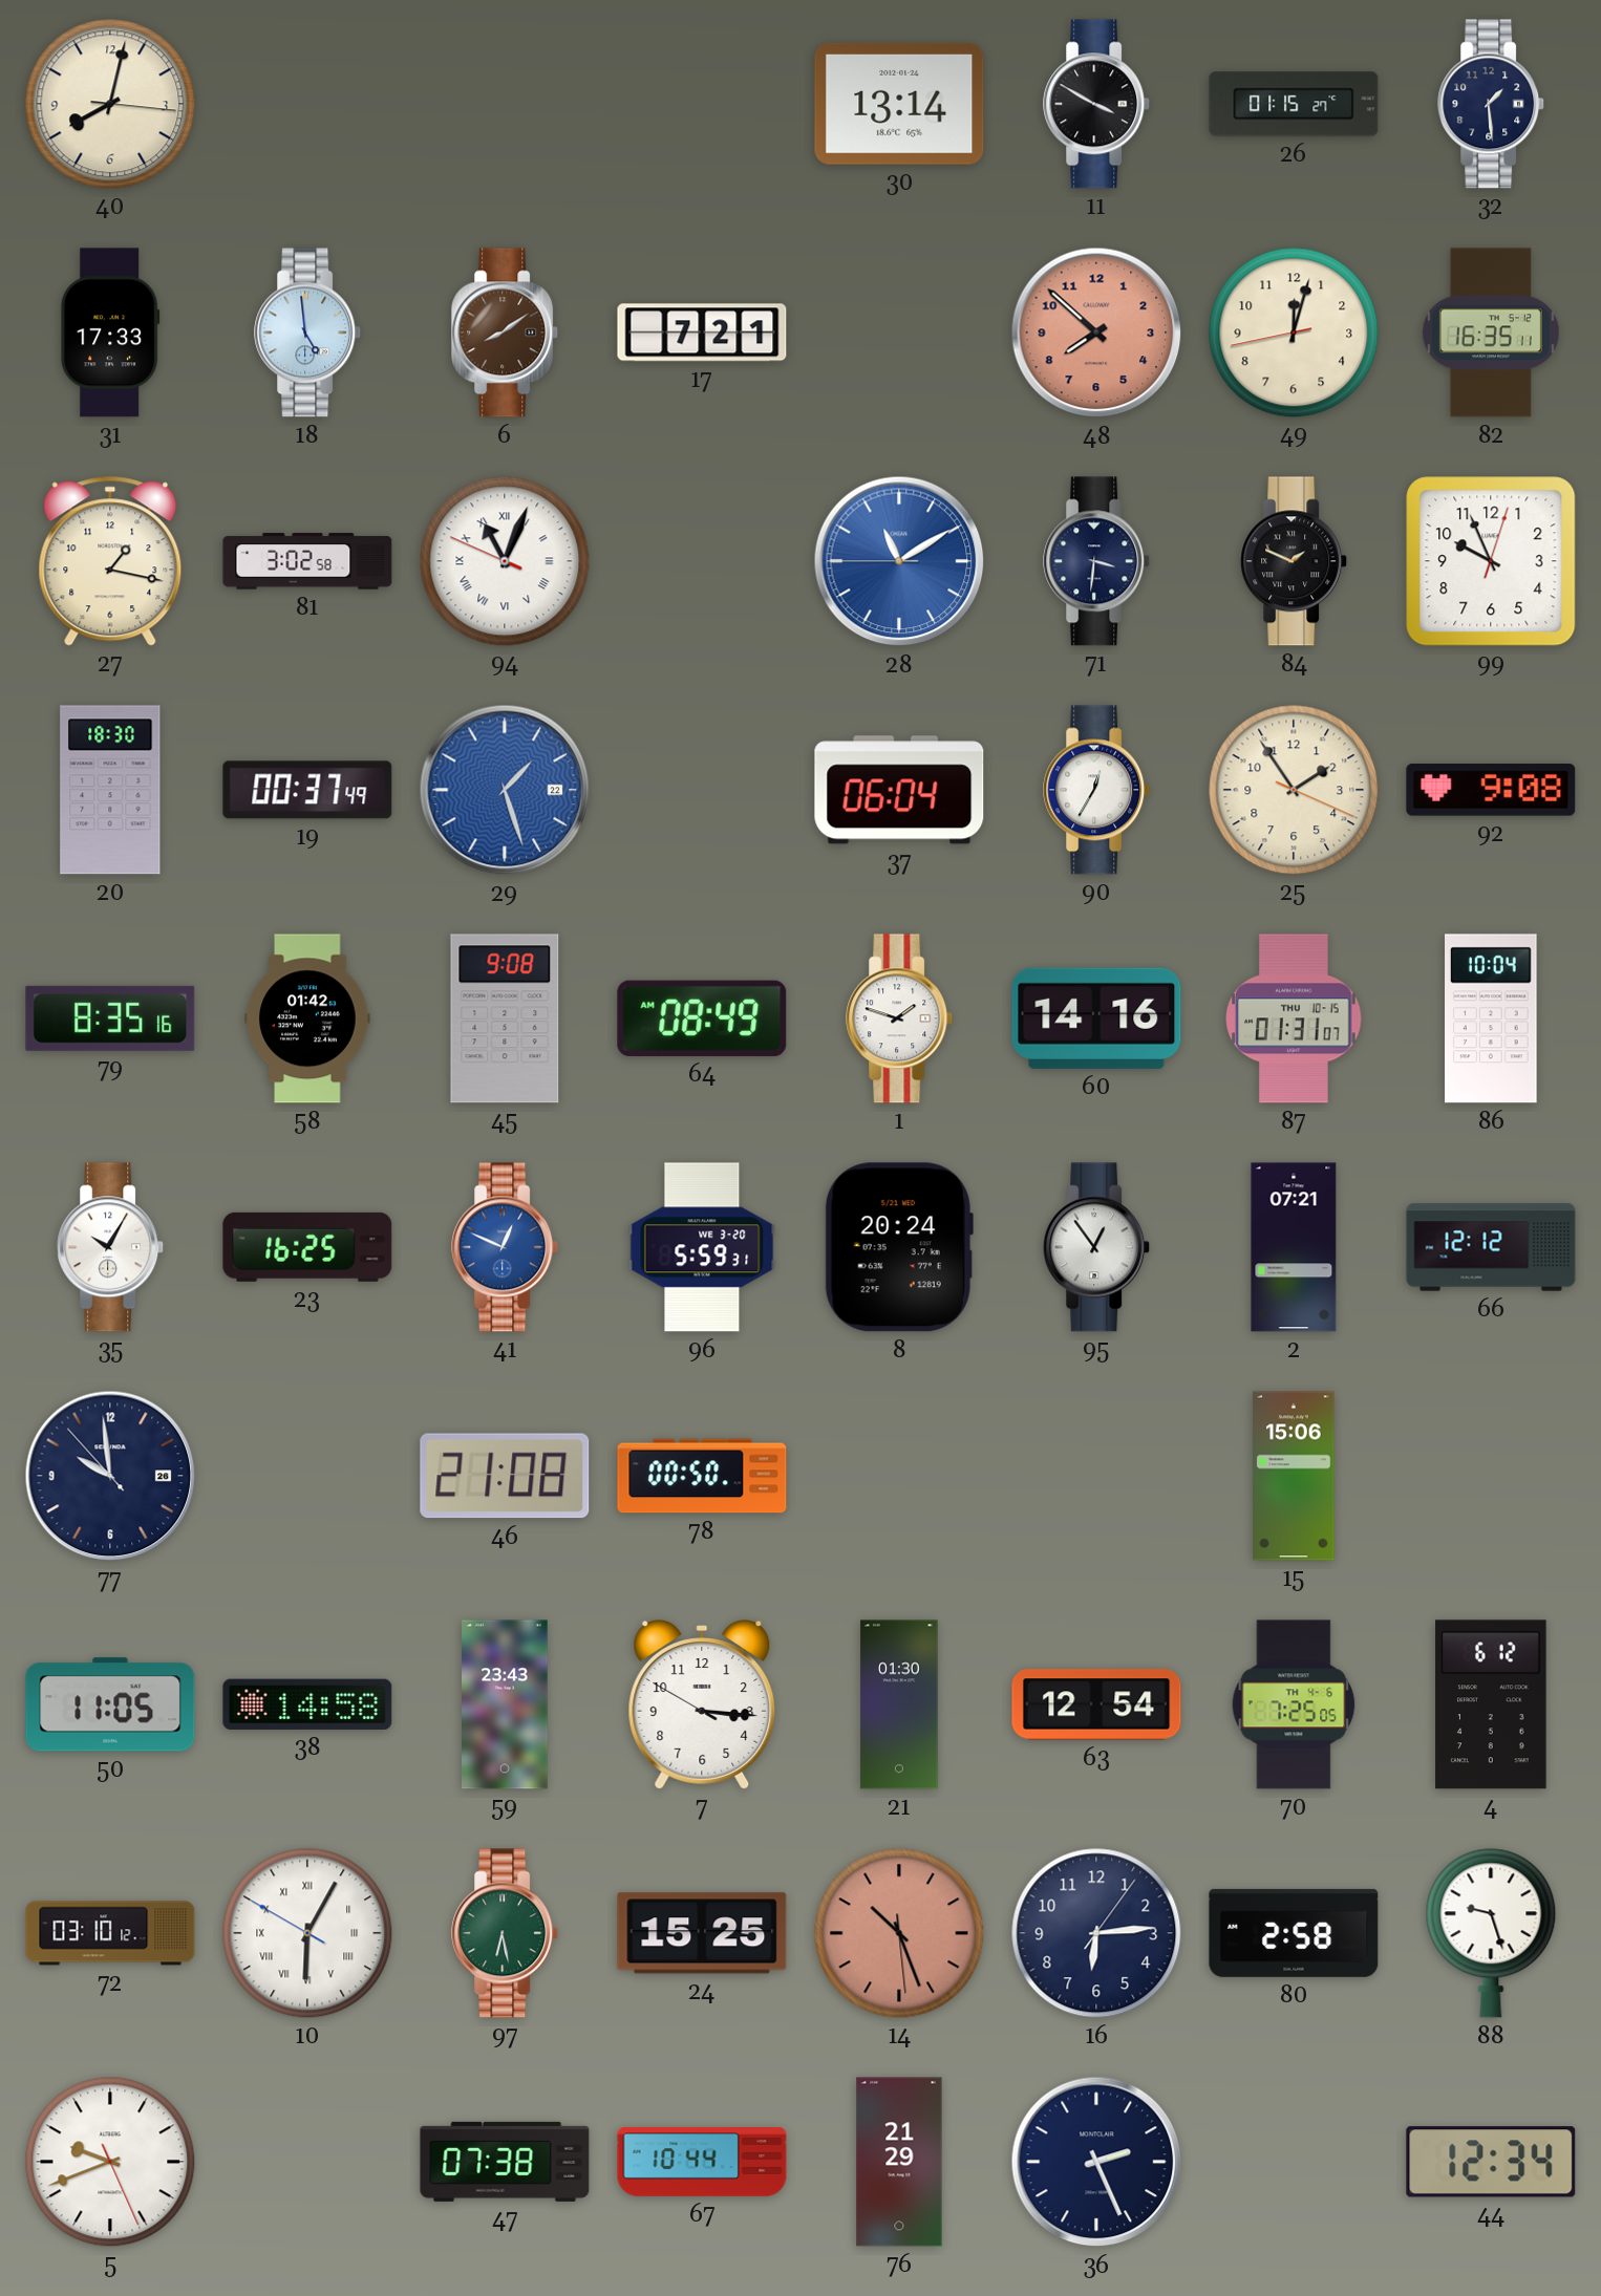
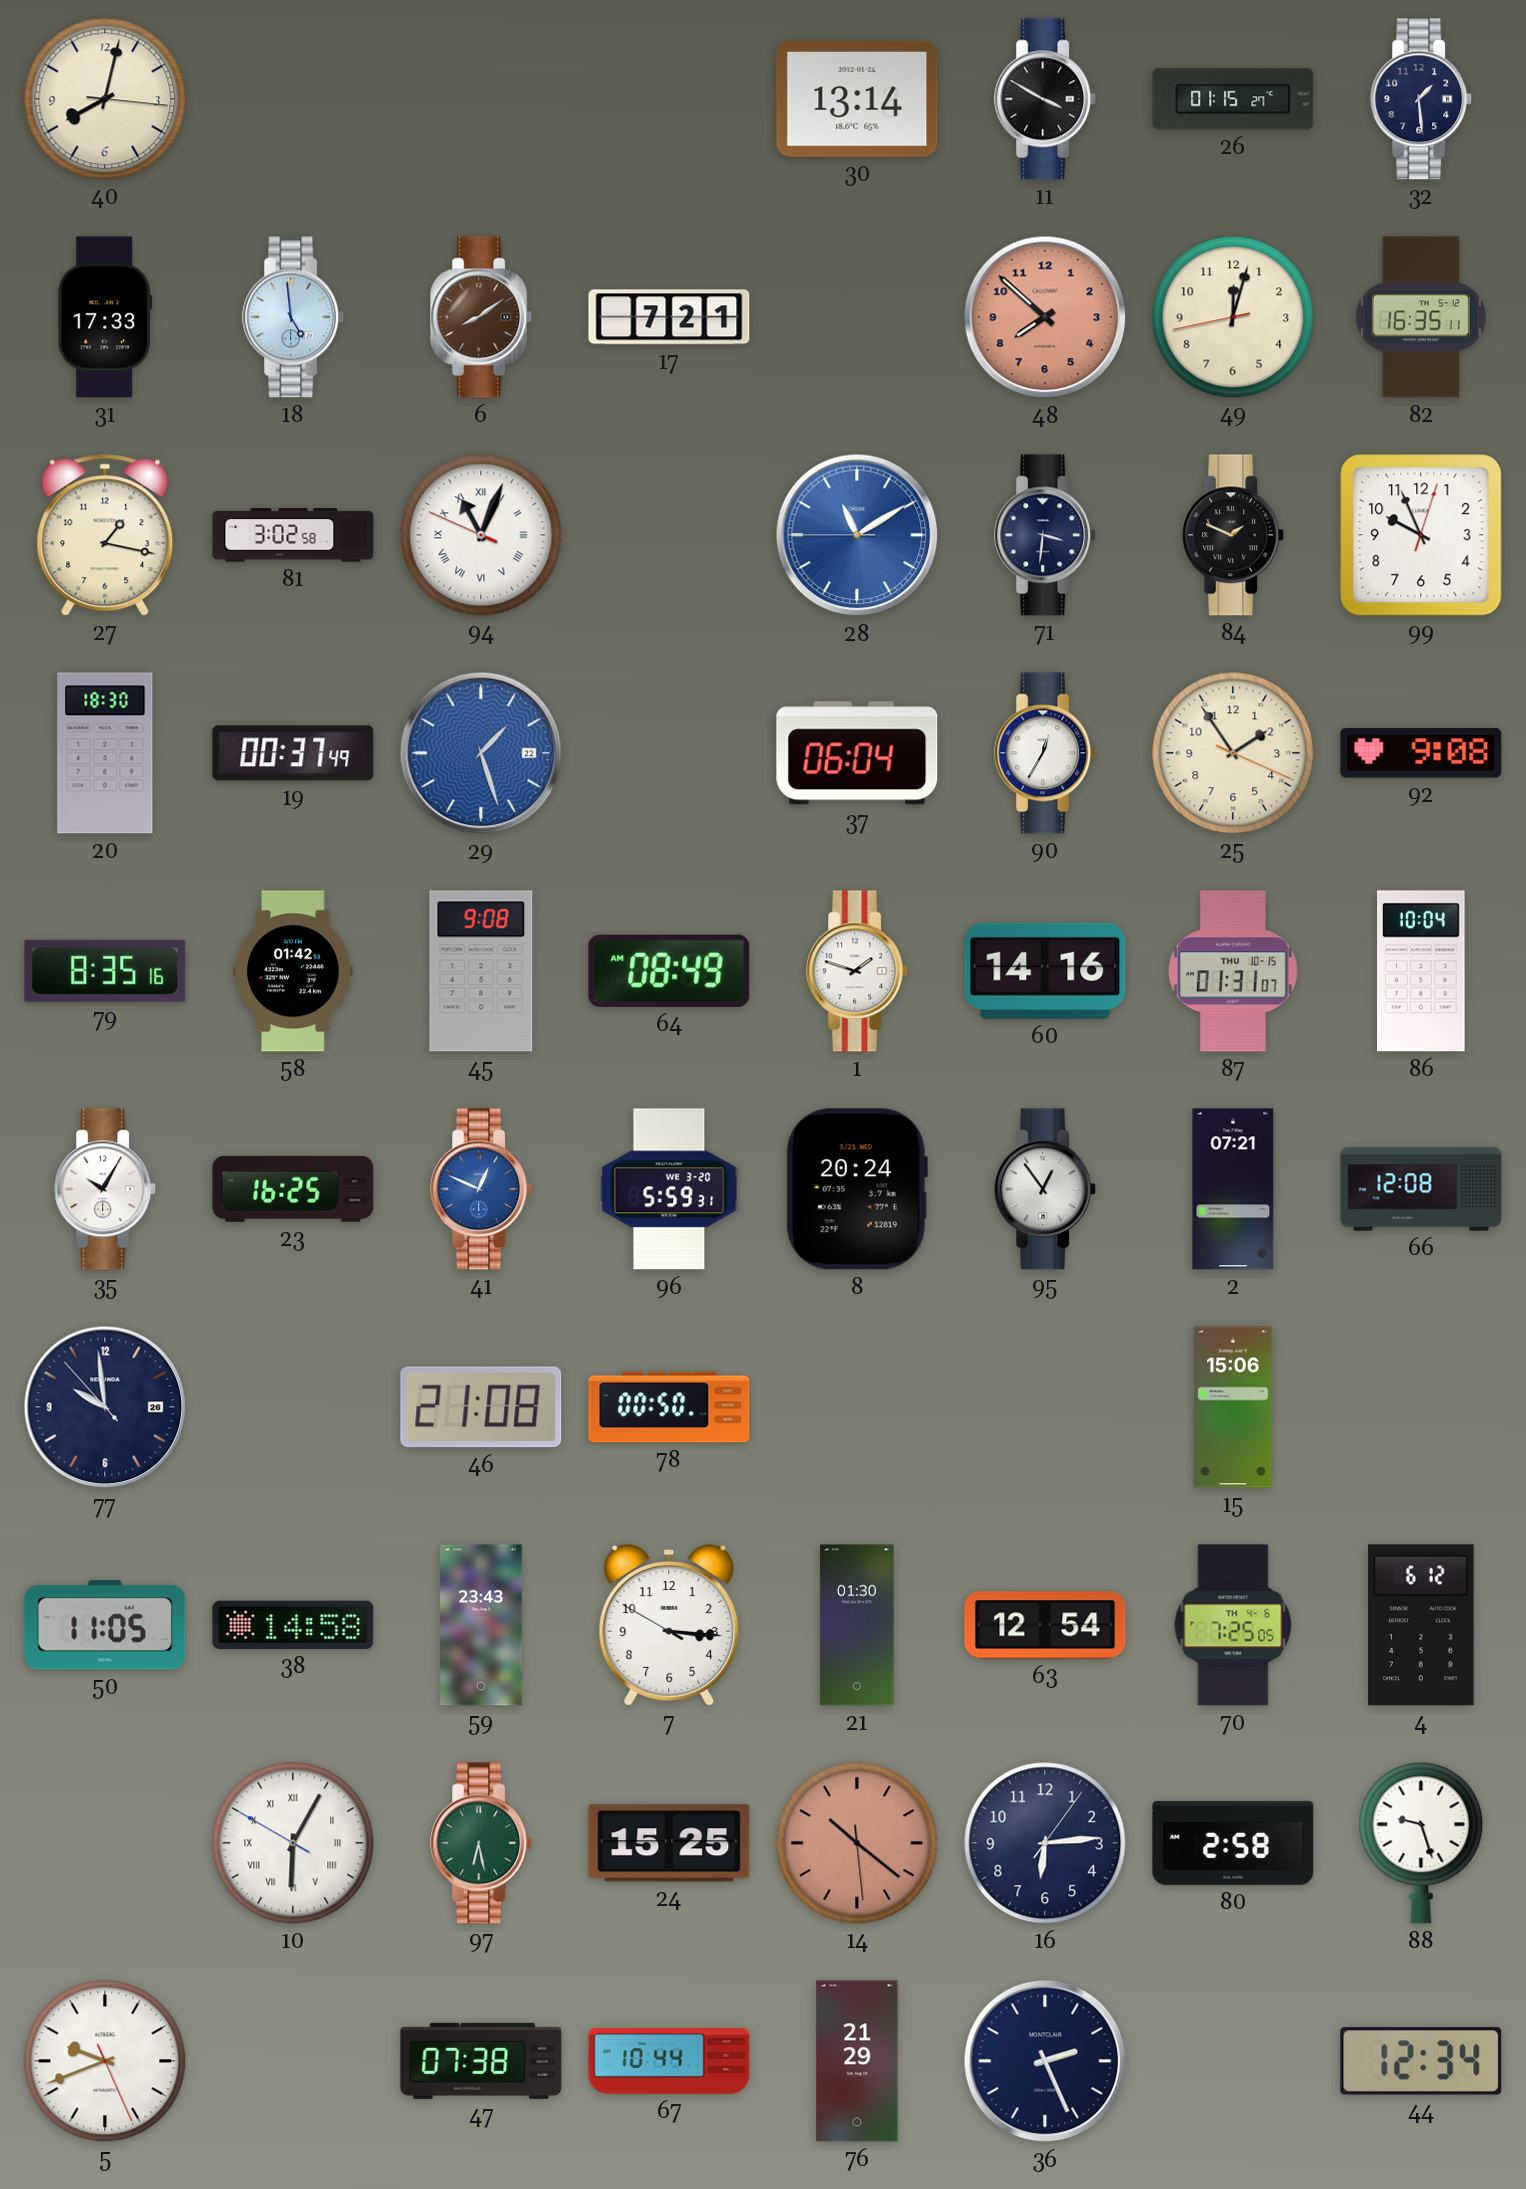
66: 12:12 -> 12:08
72: 03:10 -> none
14: 10:26 -> 10:21
